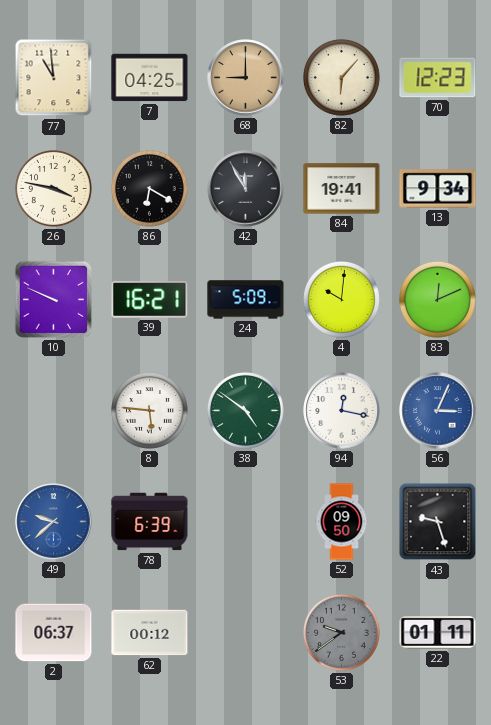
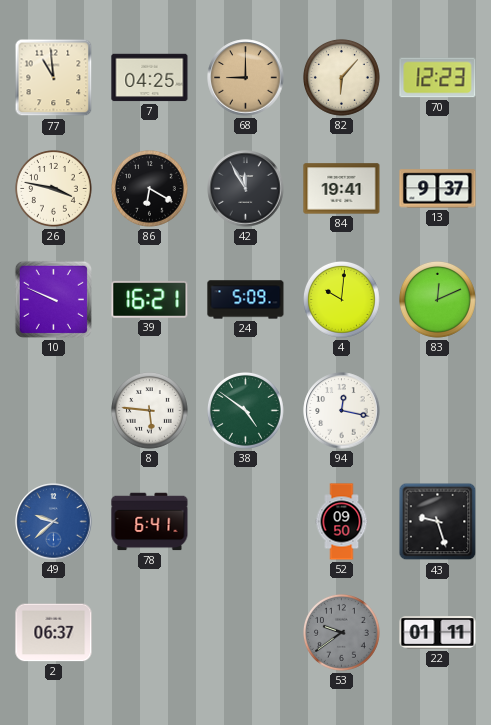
13: 9:34 -> 9:37
56: 3:04 -> none
78: 6:39 -> 6:41
62: 00:12 -> none
